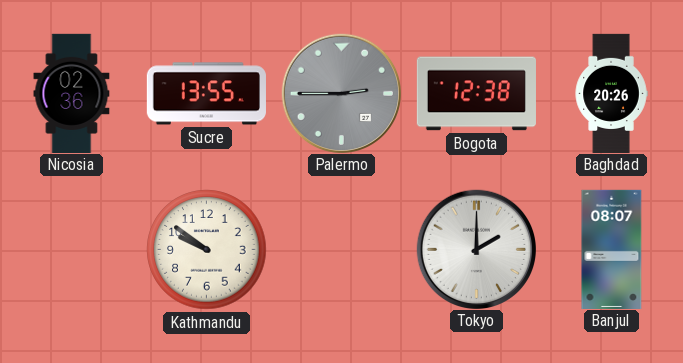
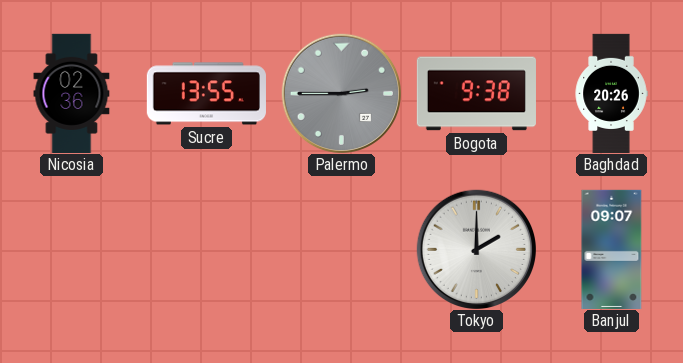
Bogota: 12:38 -> 9:38
Kathmandu: 9:51 -> none
Banjul: 08:07 -> 09:07
